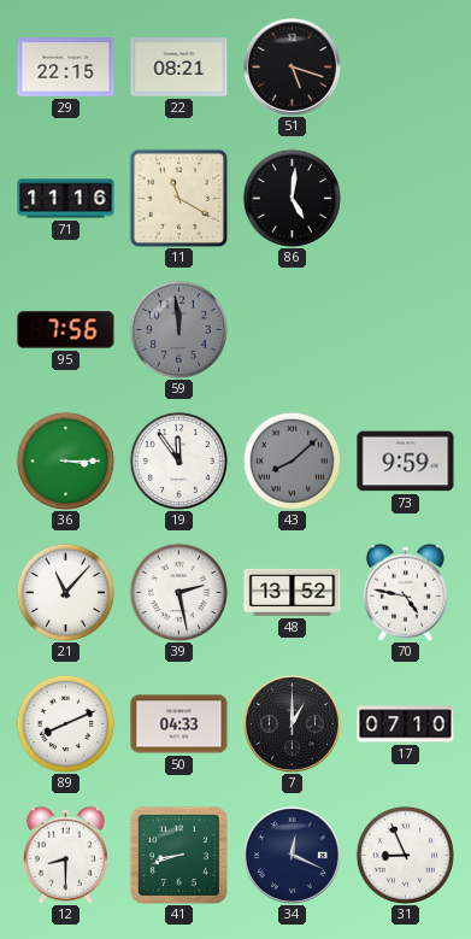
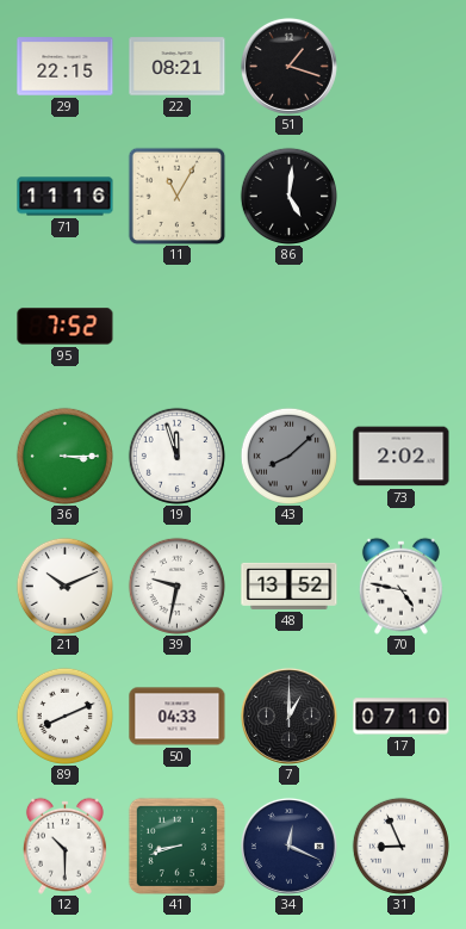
51: 5:18 -> 1:18
11: 11:20 -> 11:05
95: 7:56 -> 7:52
59: 11:59 -> none
19: 11:54 -> 11:57
73: 9:59 -> 2:02
21: 11:07 -> 10:11
39: 2:28 -> 9:32
12: 8:30 -> 10:30
